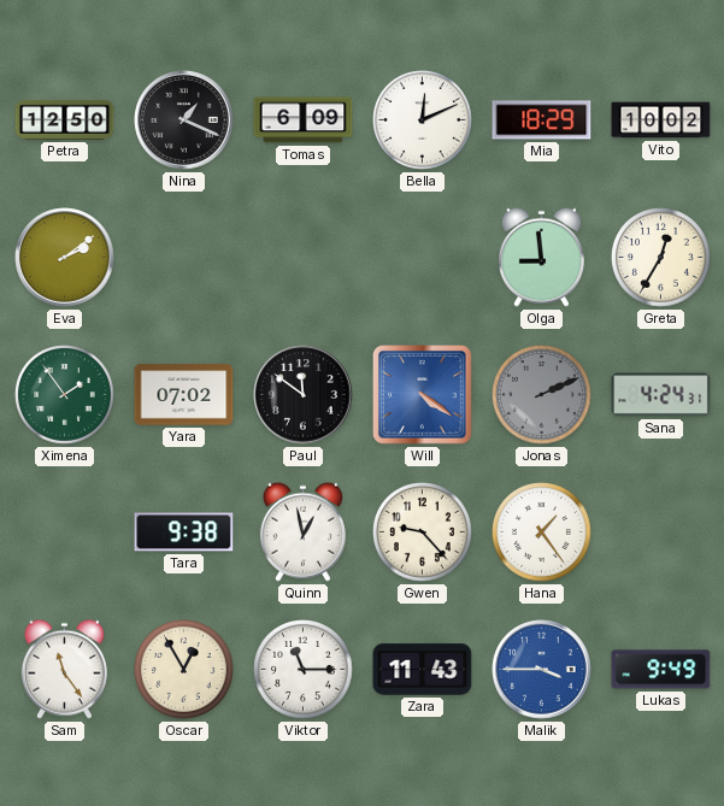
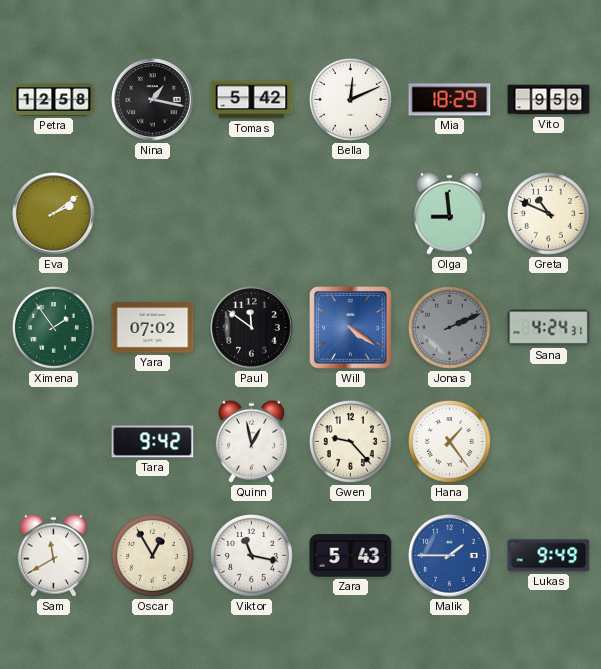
Petra: 12:50 -> 12:58
Nina: 1:19 -> 1:17
Tomas: 6:09 -> 5:42
Vito: 10:02 -> 9:59
Greta: 12:35 -> 10:49
Tara: 9:38 -> 9:42
Sam: 11:24 -> 11:40
Viktor: 11:15 -> 11:17
Zara: 11:43 -> 5:43
Malik: 3:45 -> 1:45
